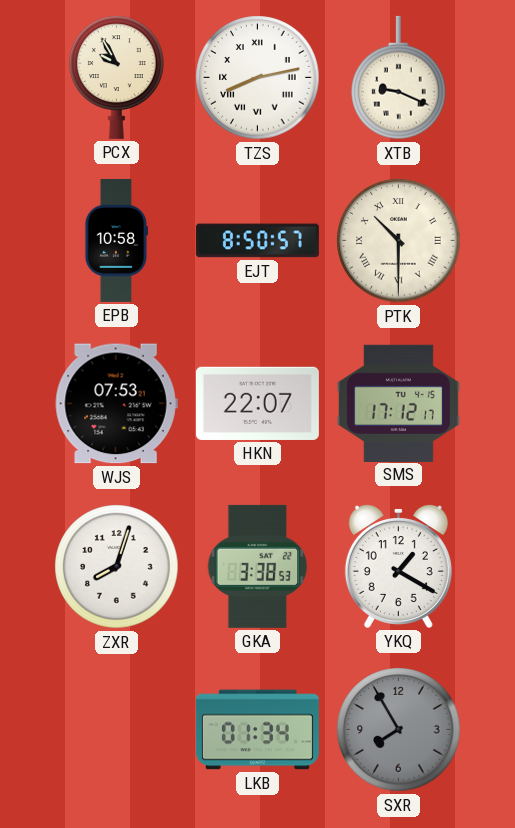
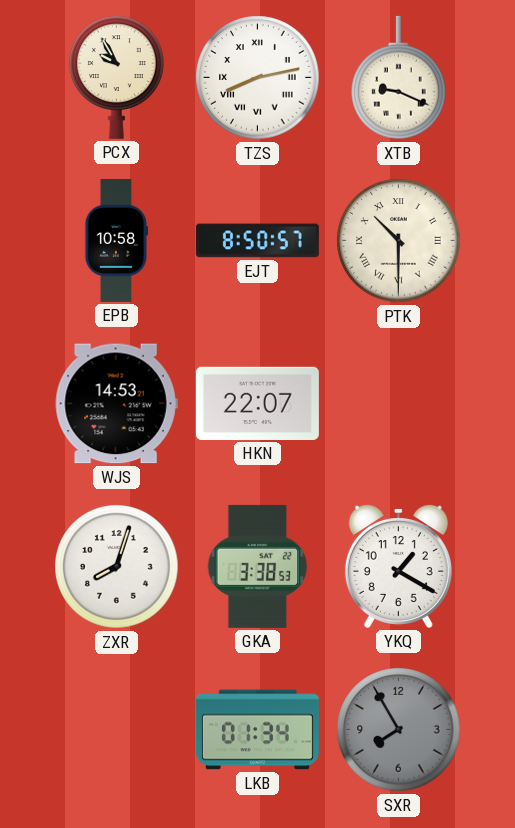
WJS: 07:53 -> 14:53
SMS: 17:12 -> none
